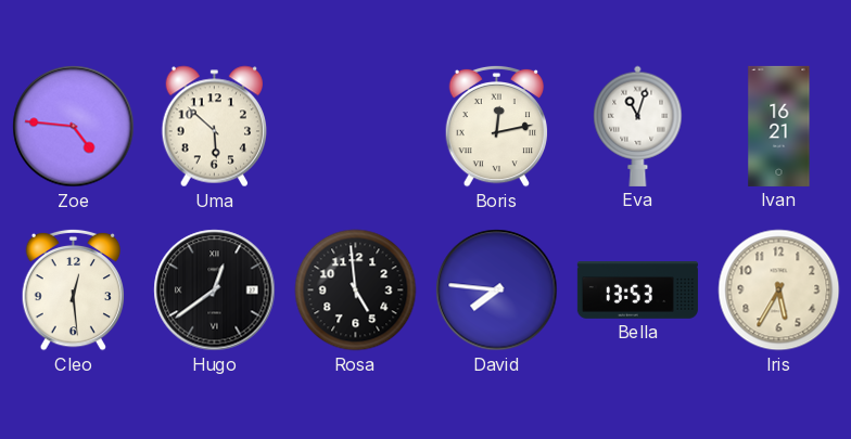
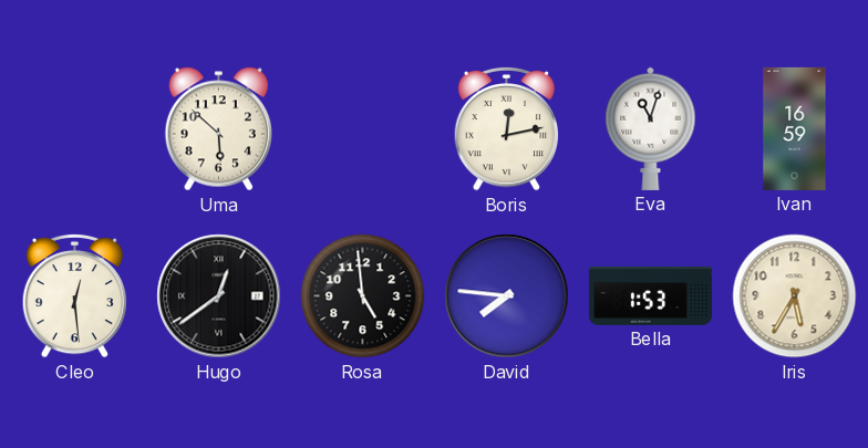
Zoe: 4:46 -> none
Ivan: 16:21 -> 16:59
Bella: 13:53 -> 1:53
